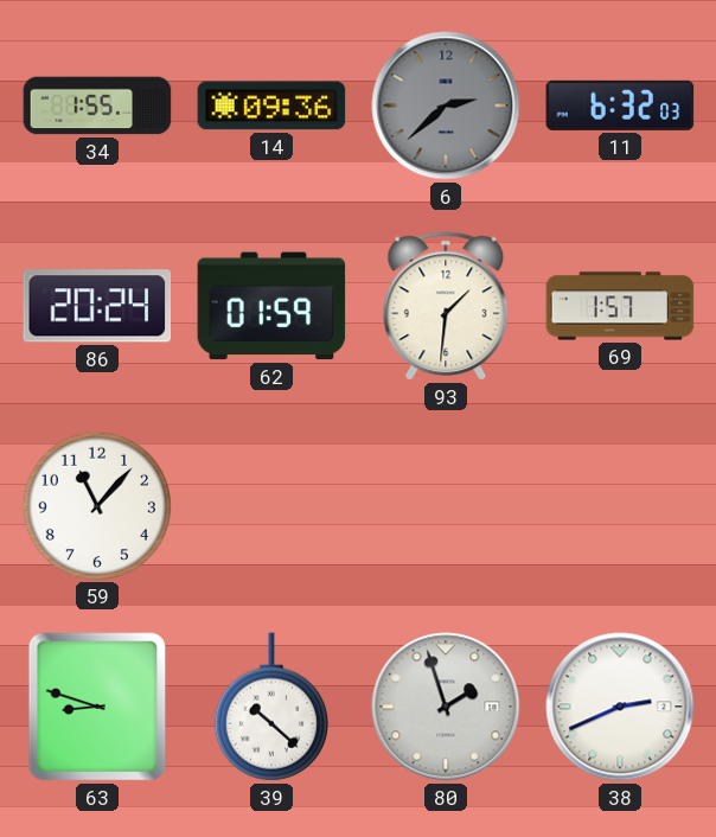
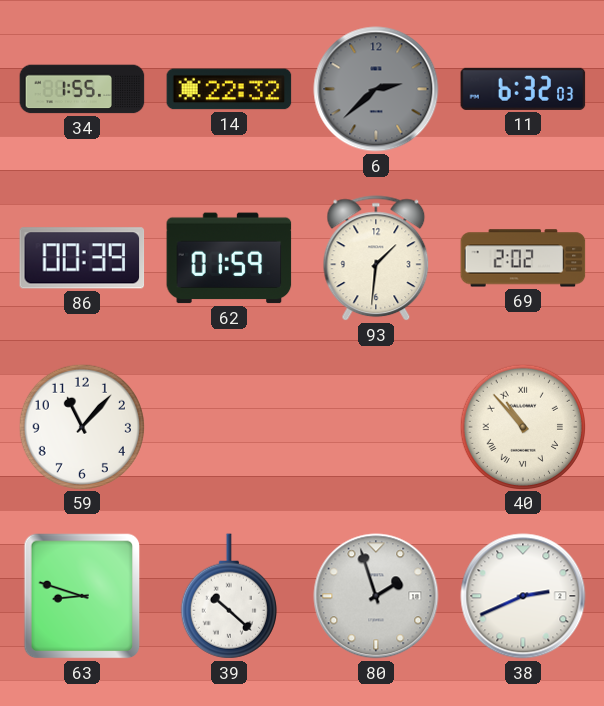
14: 09:36 -> 22:32
86: 20:24 -> 00:39
69: 1:57 -> 2:02
40: none -> 10:53
